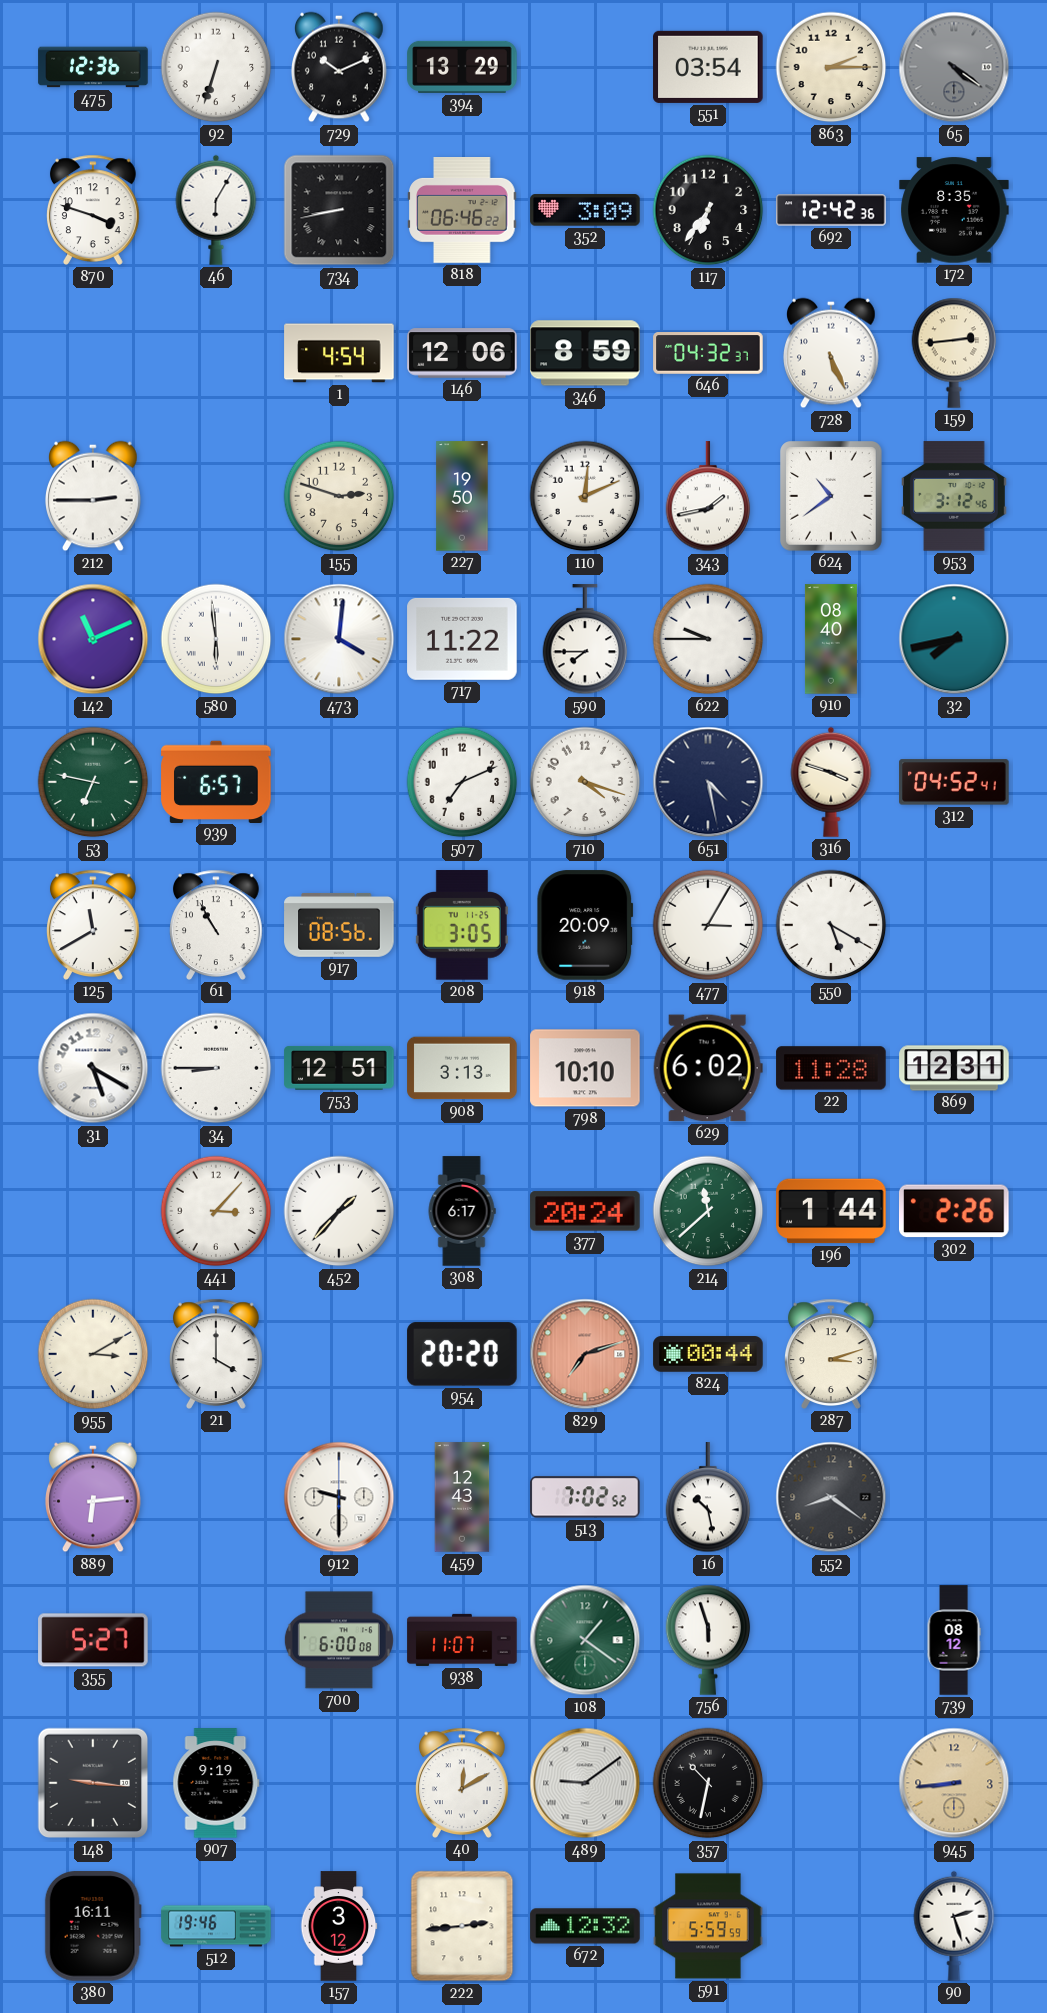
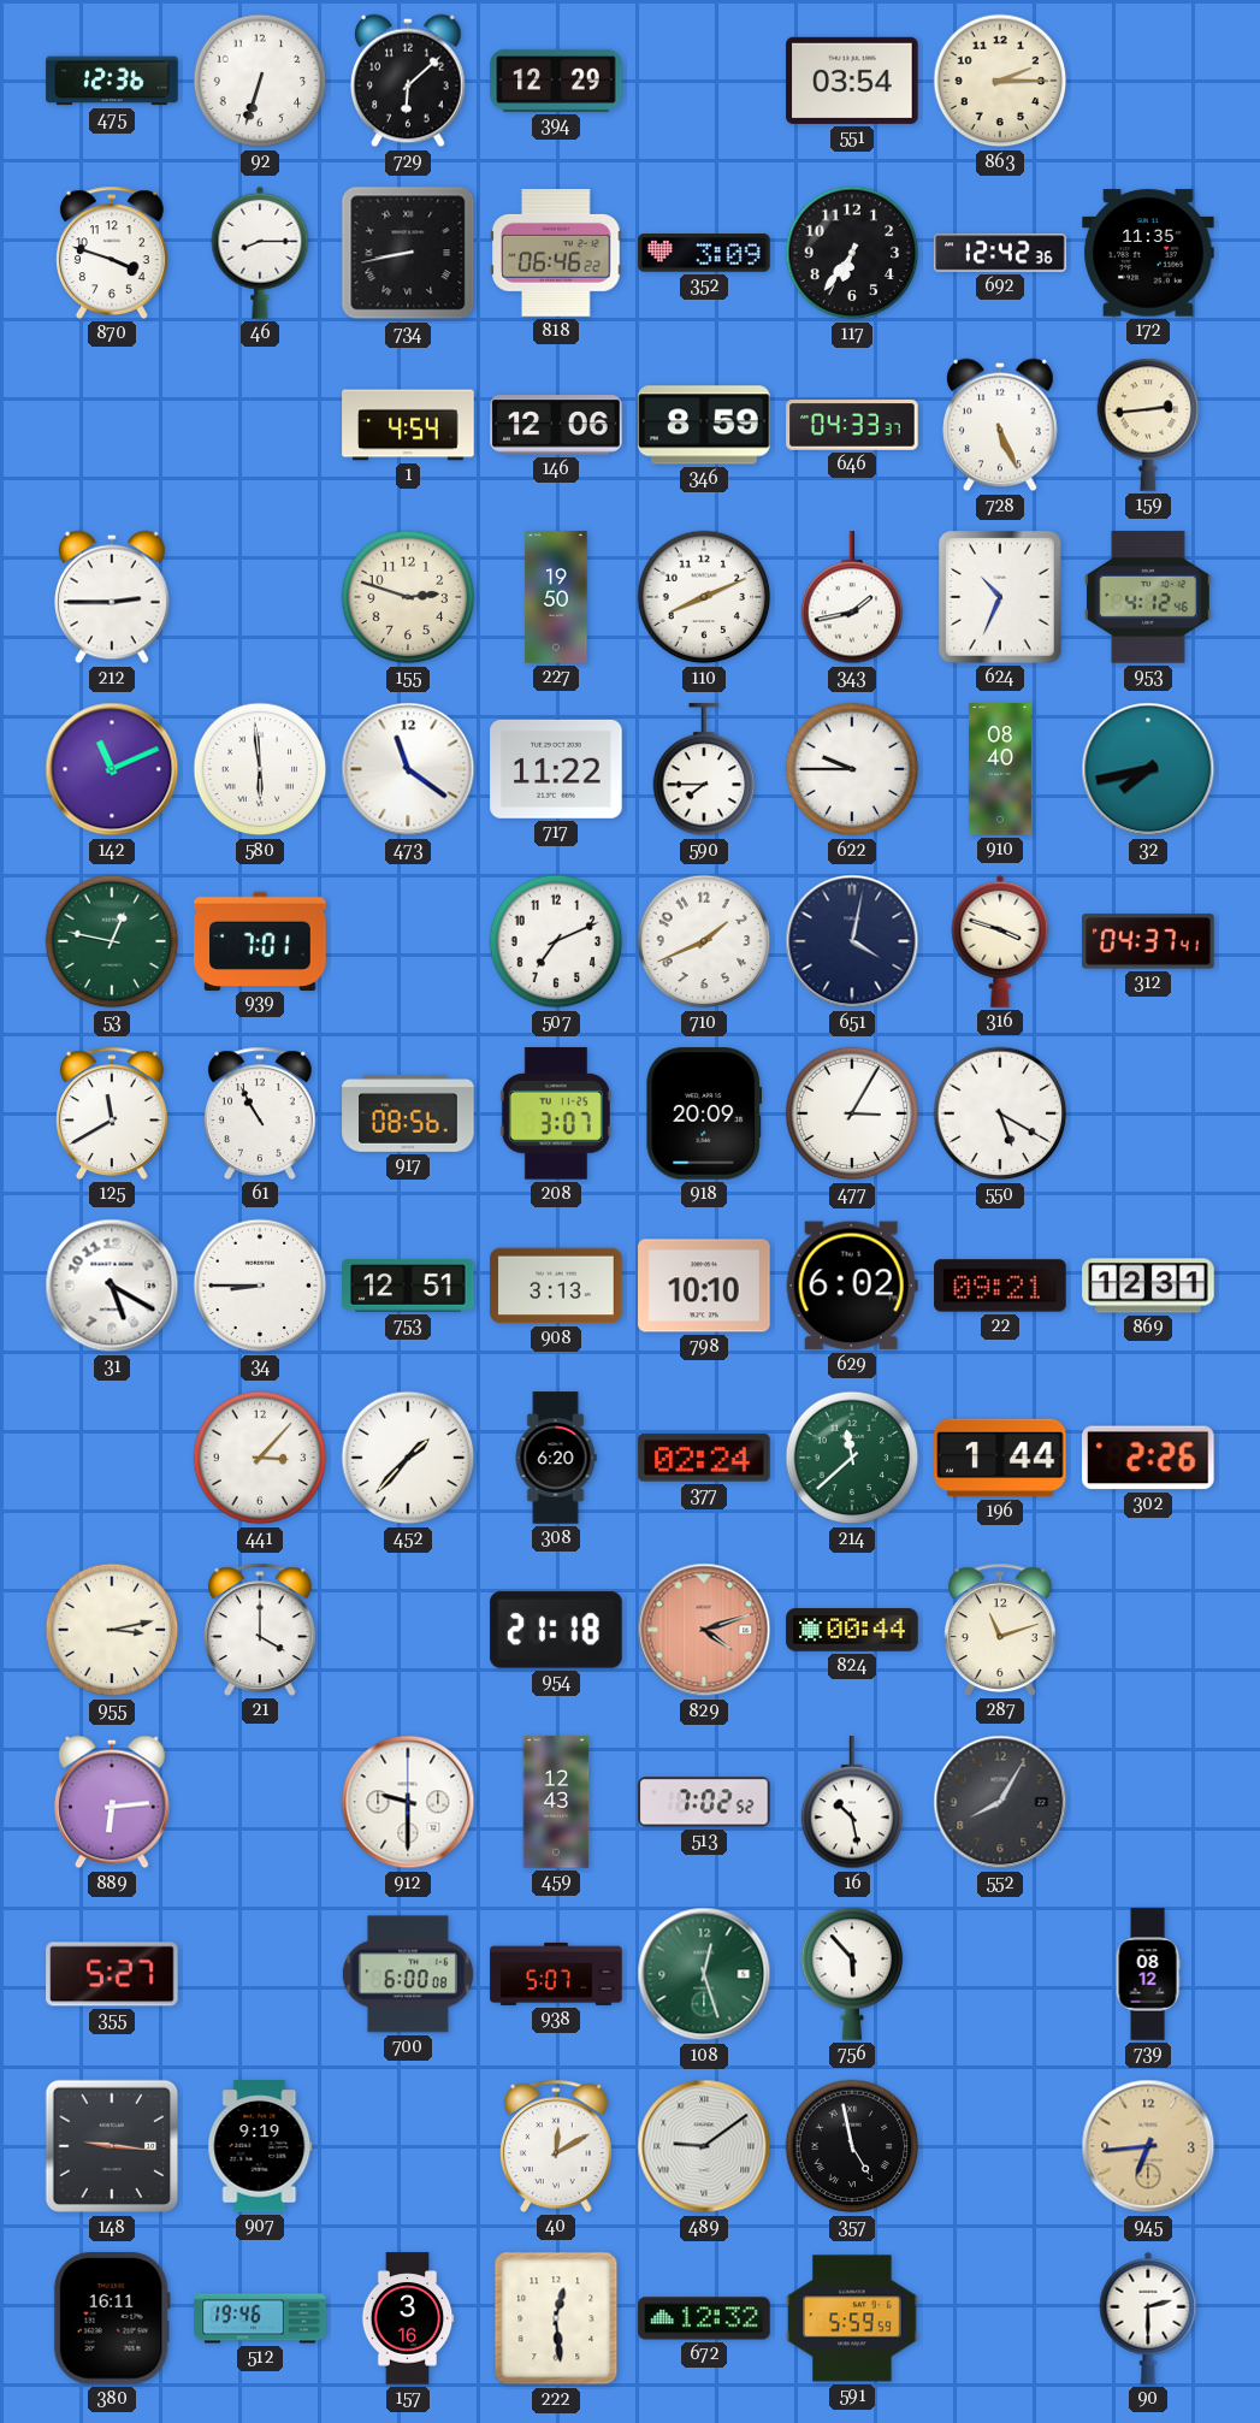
729: 10:11 -> 6:08
394: 13:29 -> 12:29
65: 4:21 -> none
46: 6:05 -> 8:15
172: 8:35 -> 11:35
646: 04:32 -> 04:33
110: 12:11 -> 8:11
624: 10:39 -> 10:34
953: 3:12 -> 4:12
473: 4:01 -> 11:21
53: 6:47 -> 12:47
939: 6:57 -> 7:01
710: 4:18 -> 1:41
651: 4:28 -> 4:02
312: 04:52 -> 04:37
208: 3:05 -> 3:07
22: 11:28 -> 09:21
308: 6:17 -> 6:20
377: 20:24 -> 02:24
955: 3:10 -> 3:13
954: 20:20 -> 21:18
829: 7:12 -> 4:12
287: 3:12 -> 11:12
552: 8:21 -> 8:05
938: 11:07 -> 5:07
108: 1:21 -> 12:27
756: 5:57 -> 5:53
357: 10:32 -> 4:58
945: 8:44 -> 6:44
157: 3:12 -> 3:16
222: 2:44 -> 12:29
90: 2:27 -> 2:30
